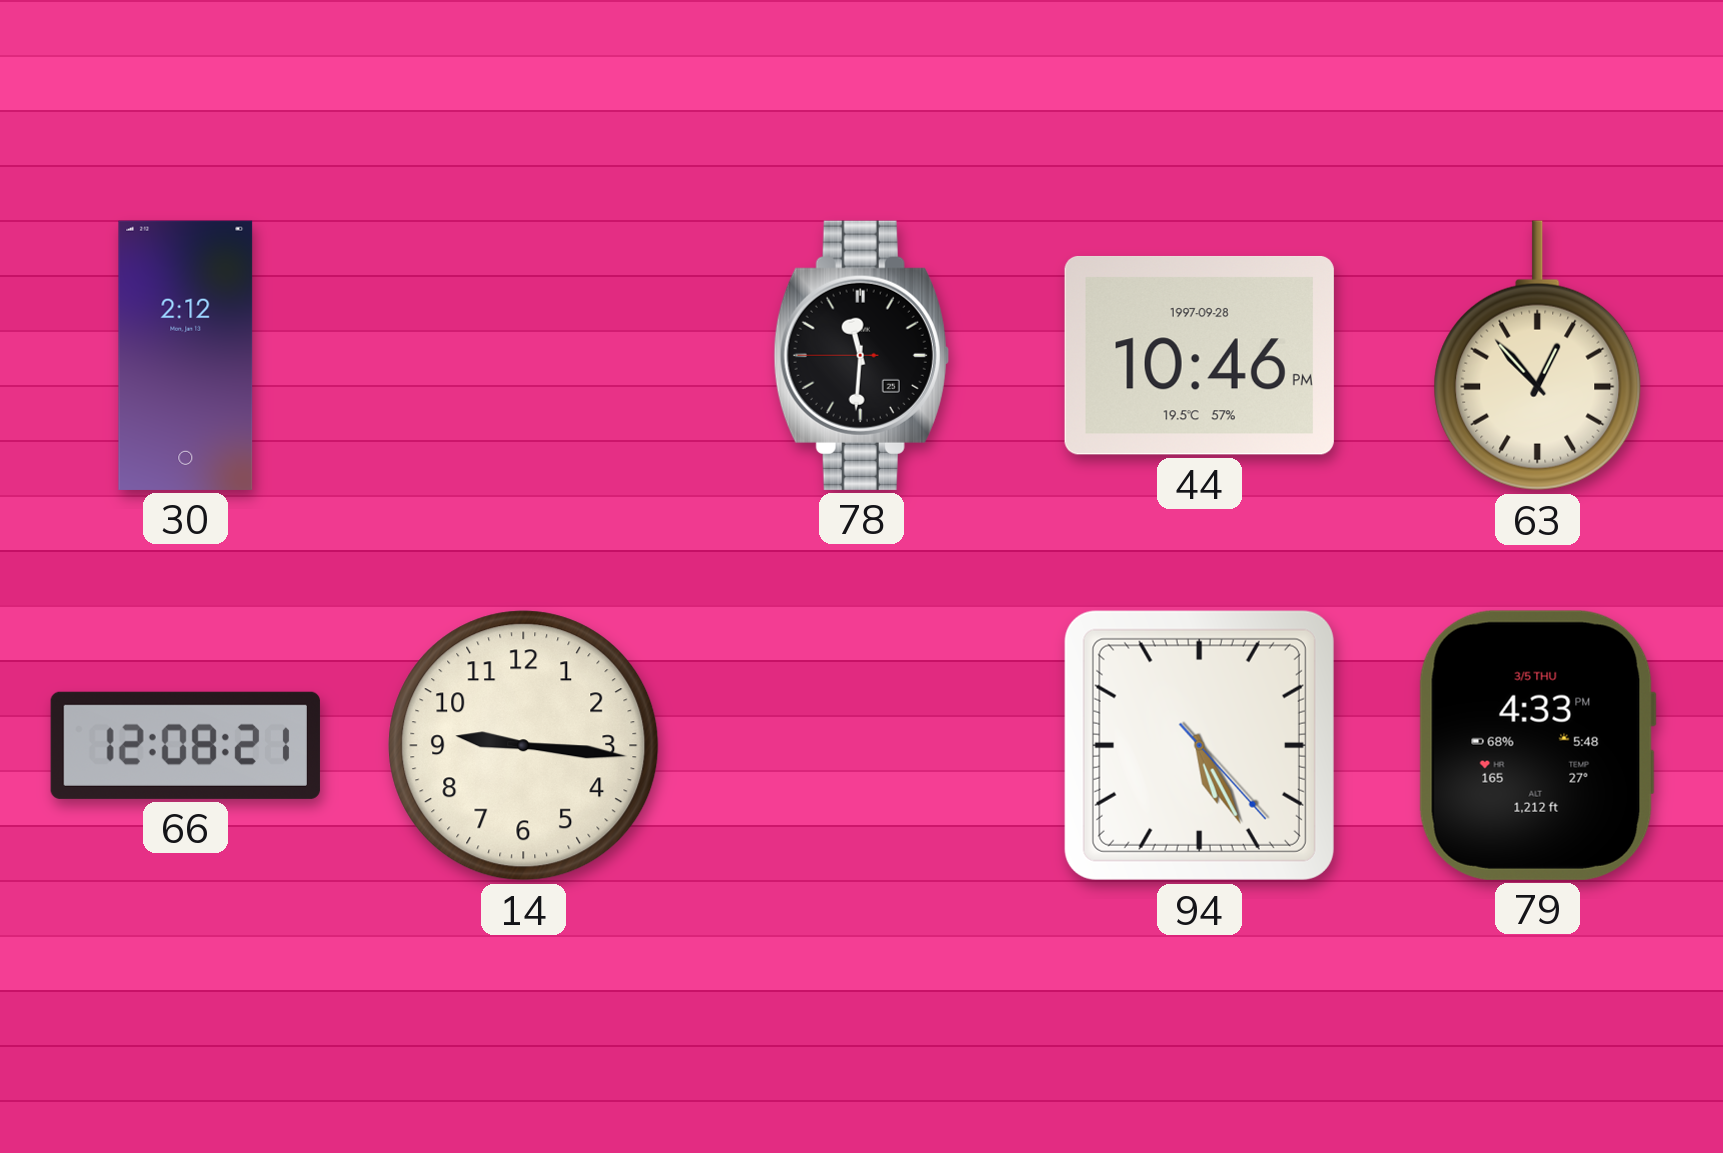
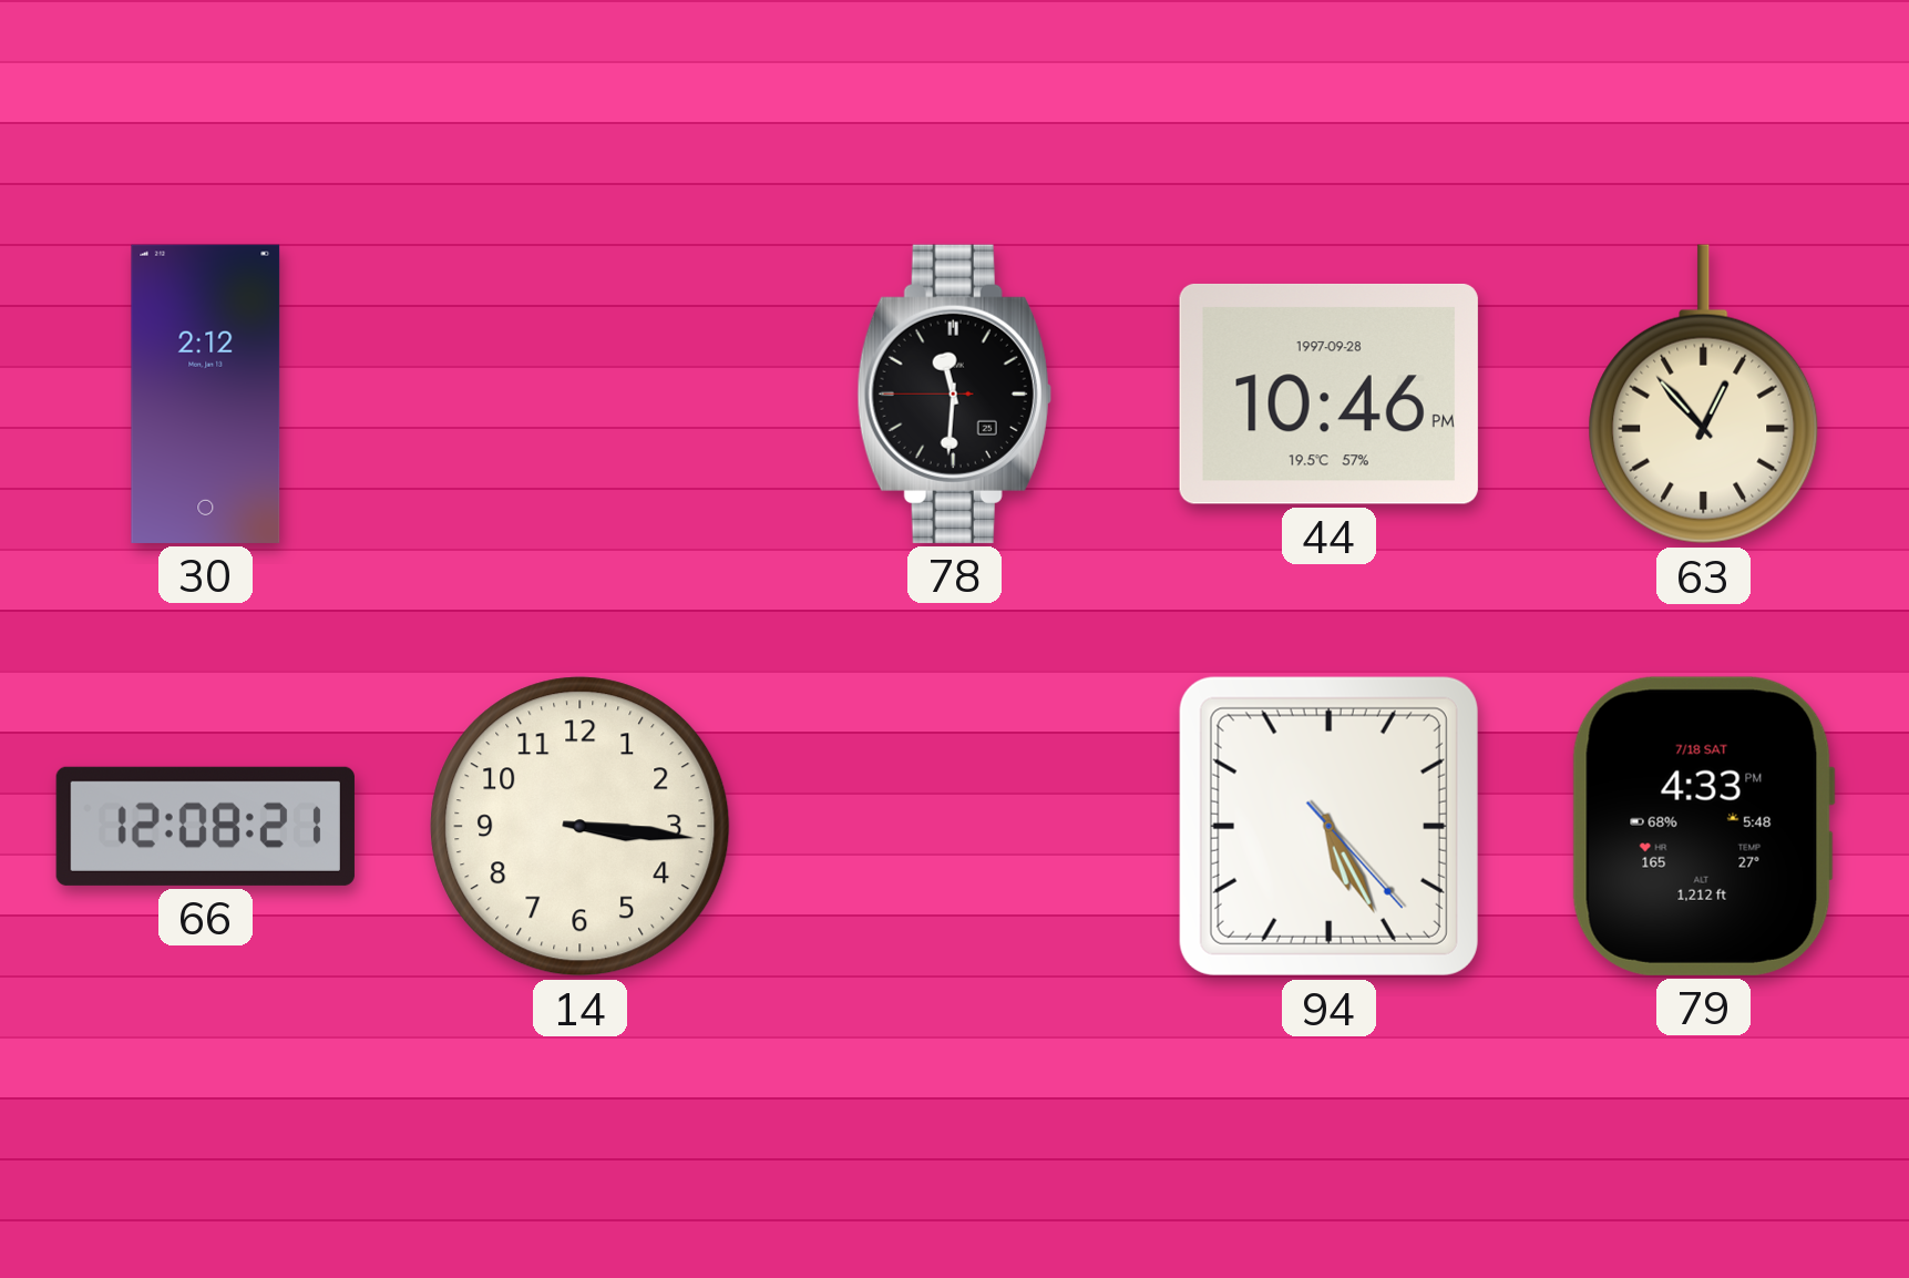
14: 9:16 -> 3:16
79 date: 3/5 THU -> 7/18 SAT
